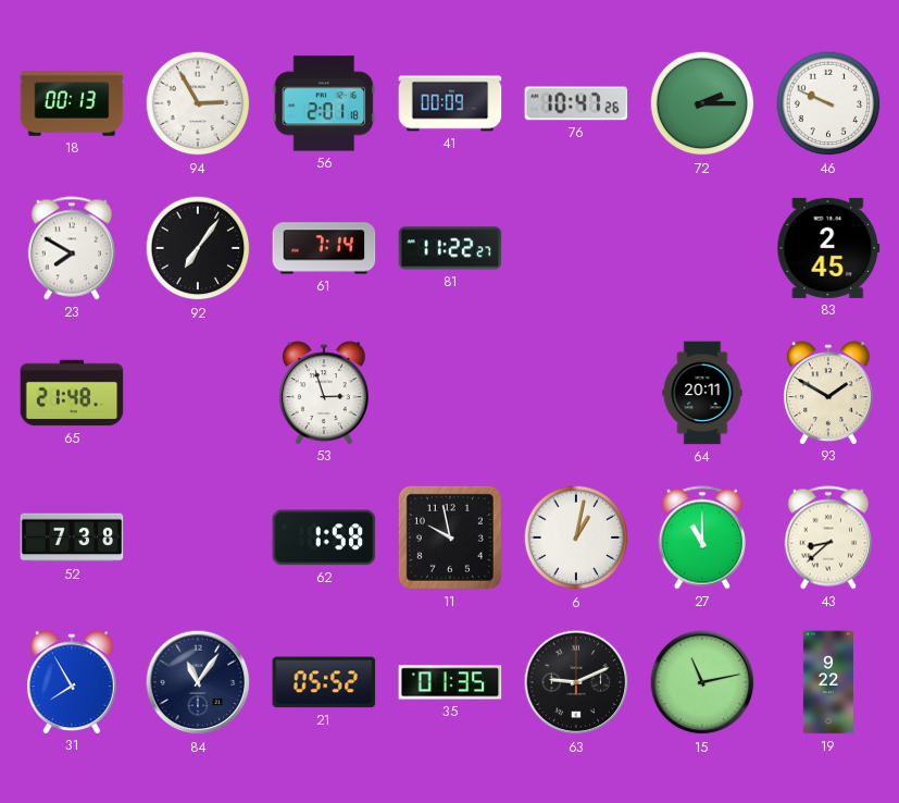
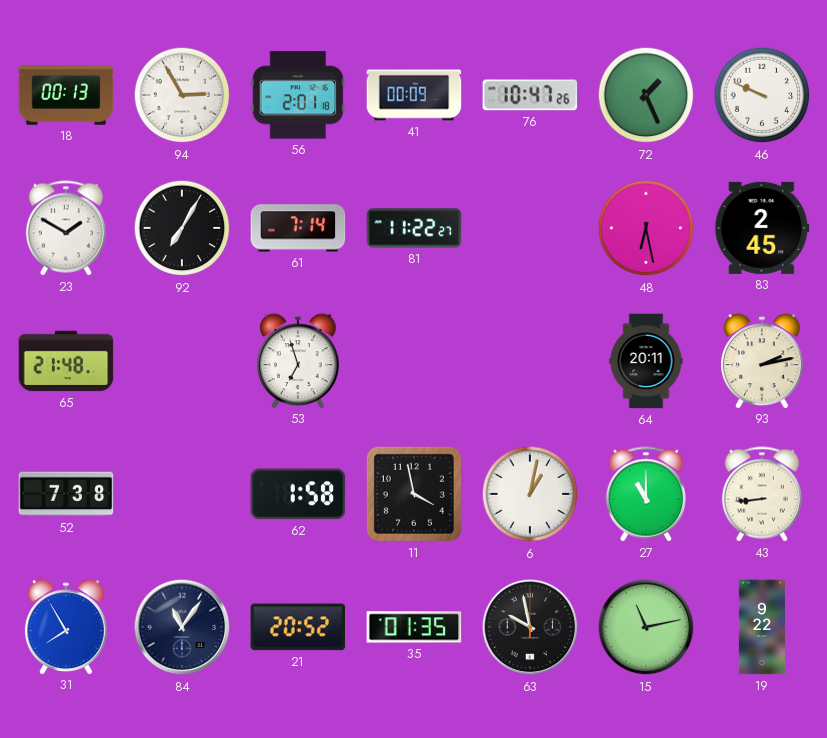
72: 2:15 -> 1:26
23: 7:50 -> 1:50
92: 7:06 -> 7:05
48: none -> 6:28
53: 2:57 -> 6:57
93: 1:50 -> 2:13
11: 9:58 -> 3:58
43: 8:38 -> 8:44
21: 05:52 -> 20:52
63: 9:11 -> 9:58
